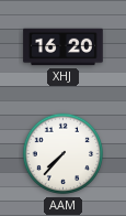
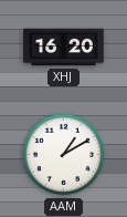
AAM: 7:37 -> 1:10
